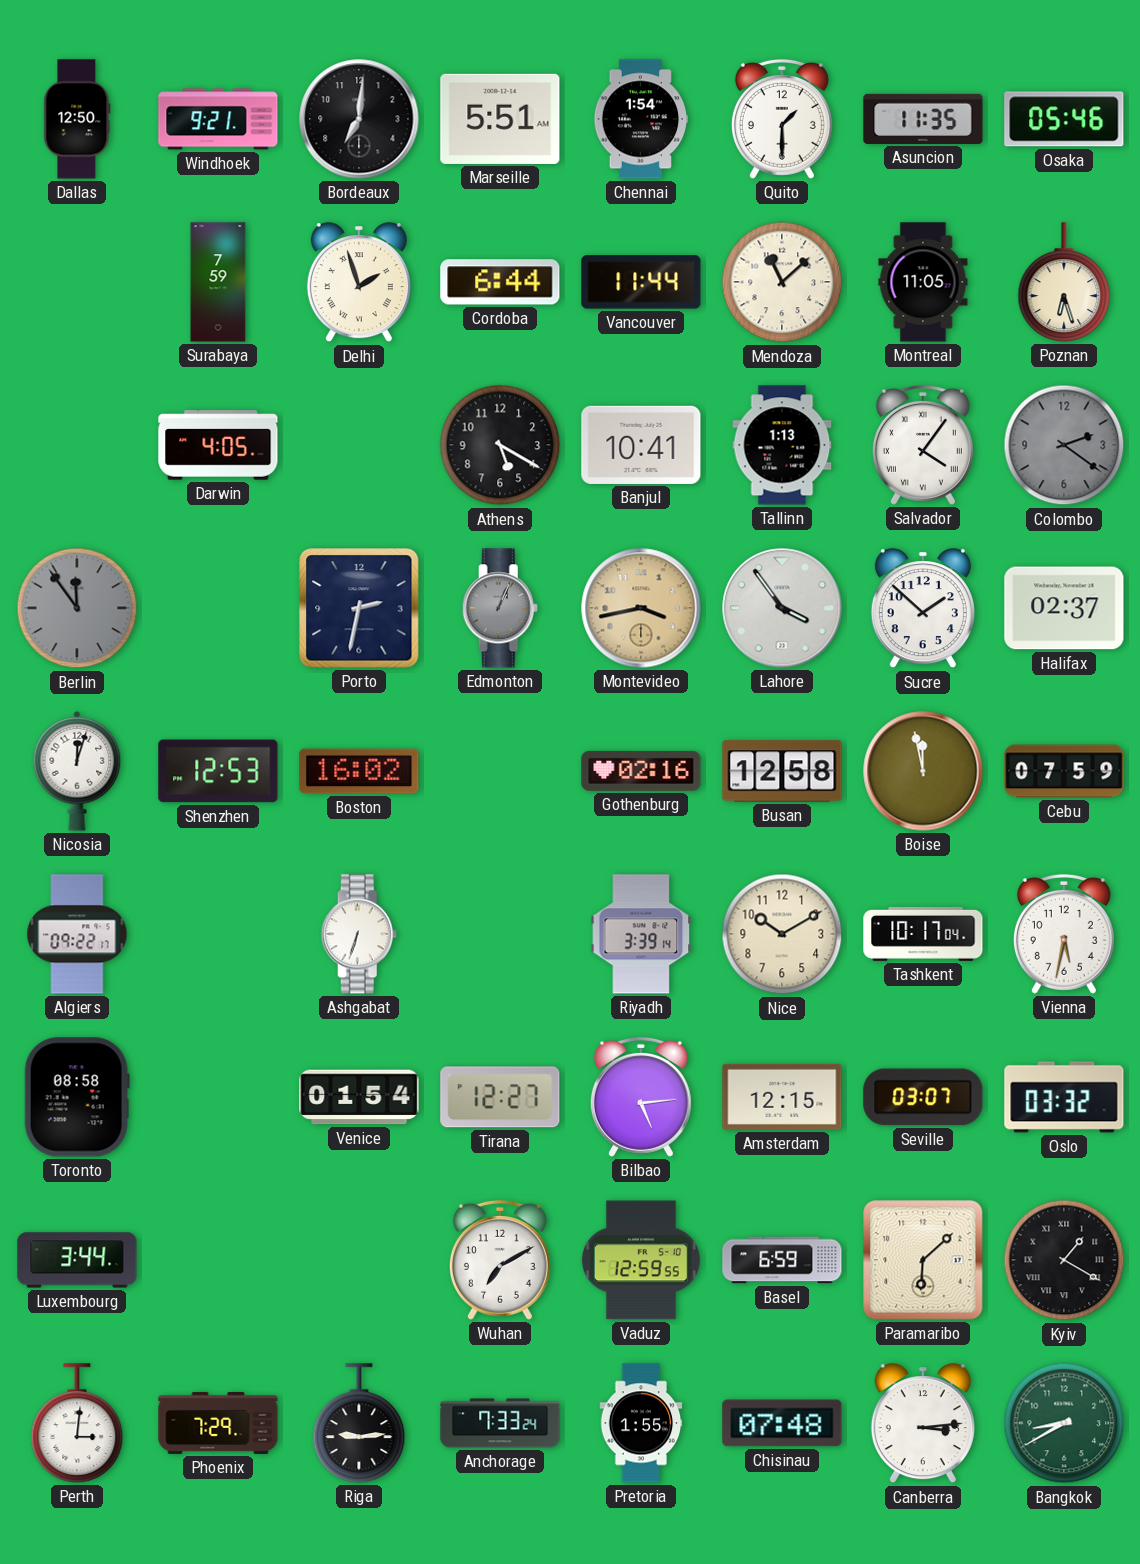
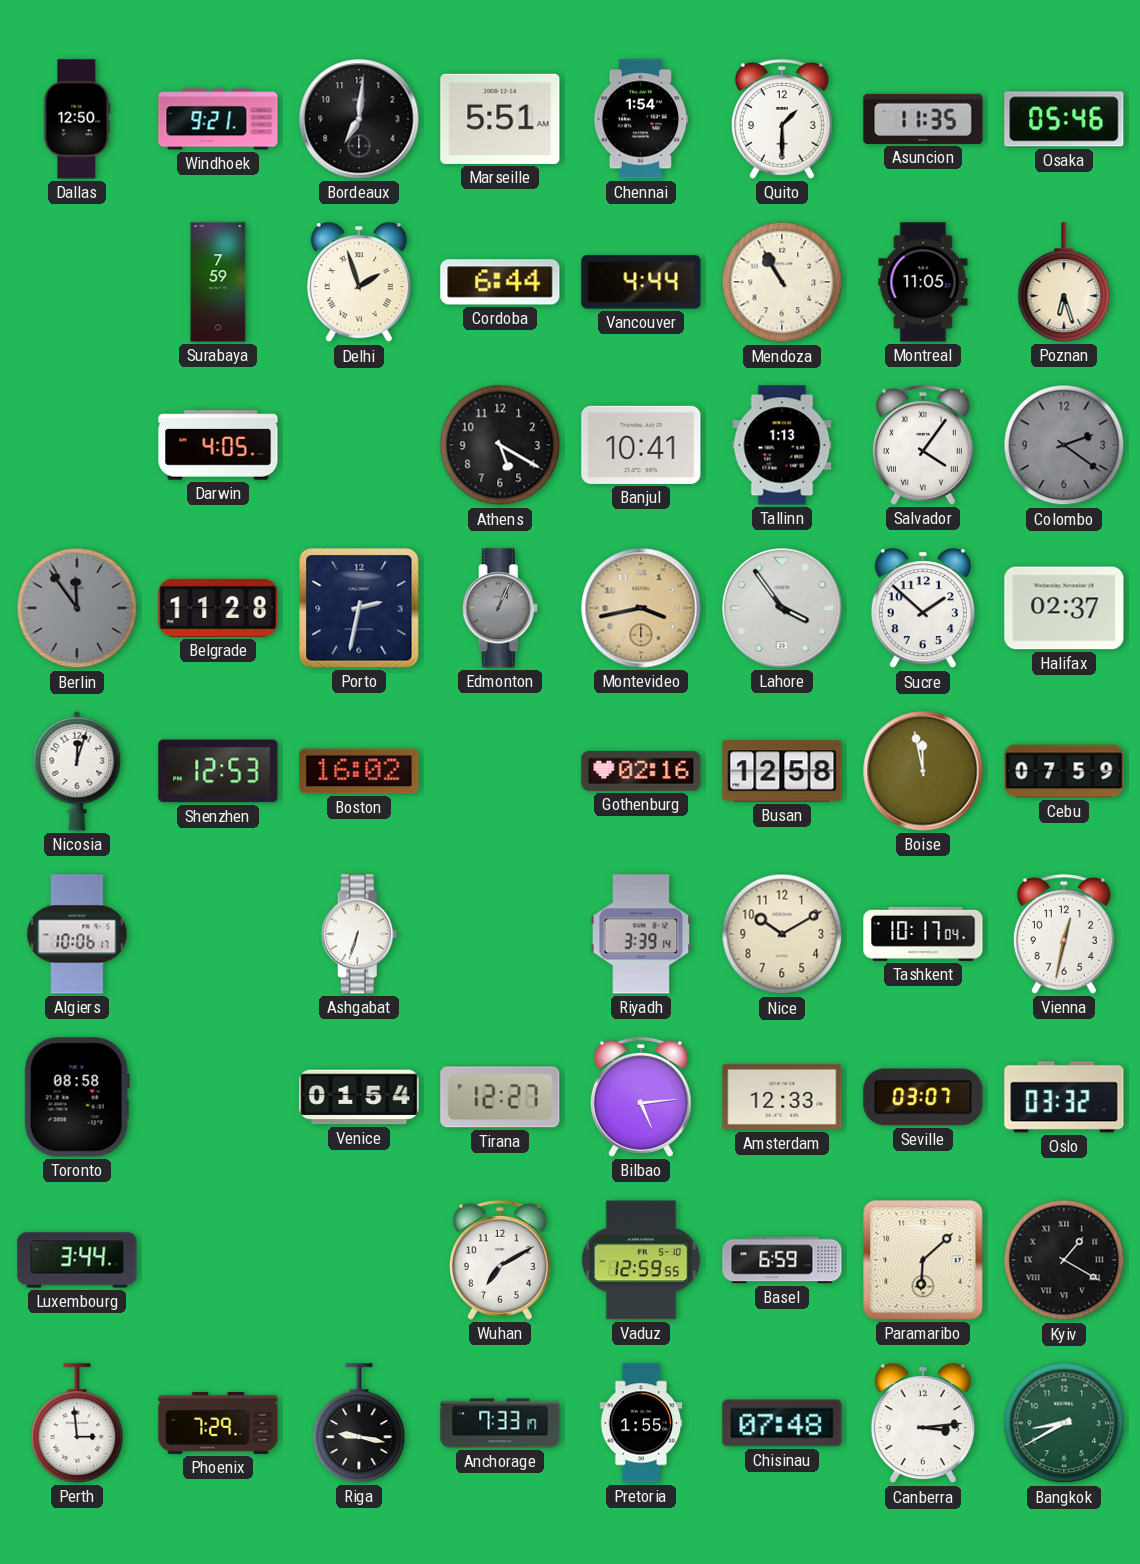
Vancouver: 11:44 -> 4:44
Mendoza: 11:08 -> 10:55
Belgrade: none -> 11:28
Algiers: 09:22 -> 10:06
Vienna: 5:32 -> 12:32
Amsterdam: 12:15 -> 12:33
Perth: 3:01 -> 2:59
Riga: 9:14 -> 9:17
Anchorage: 7:33:24 -> 7:33:17
